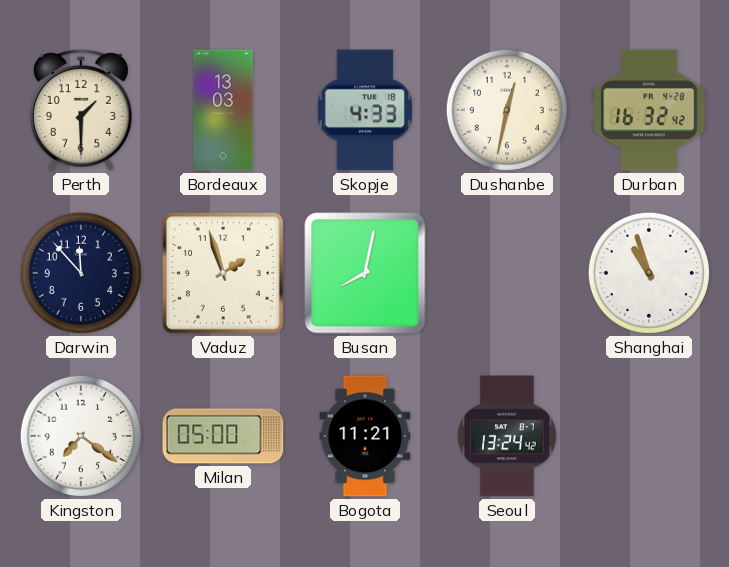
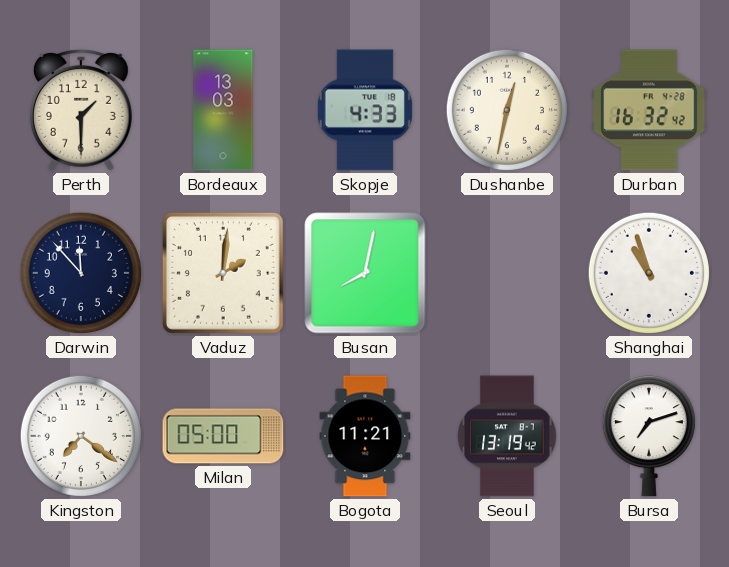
Vaduz: 1:57 -> 2:01
Seoul: 13:24 -> 13:19
Bursa: none -> 7:12
